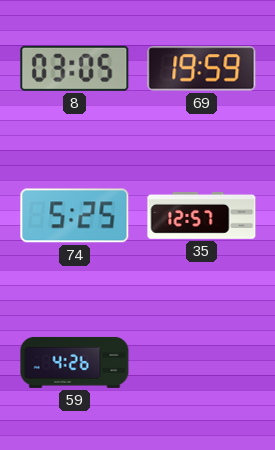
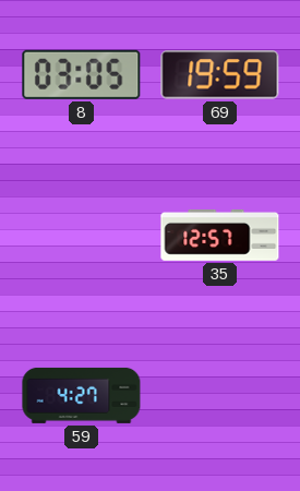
74: 5:25 -> none
59: 4:26 -> 4:27
